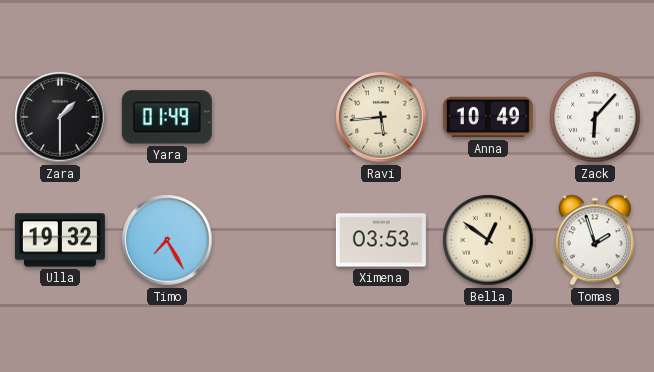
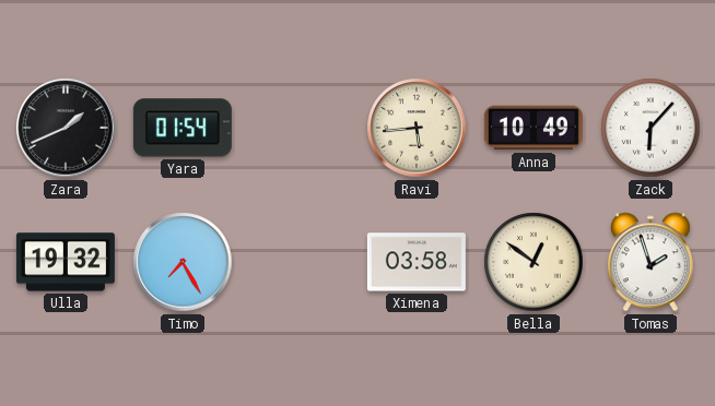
Zara: 1:30 -> 1:41
Yara: 01:49 -> 01:54
Ximena: 03:53 -> 03:58
